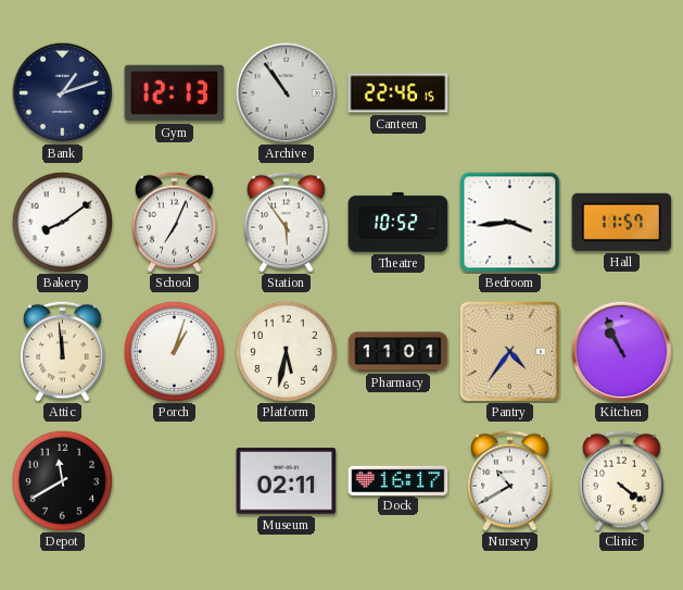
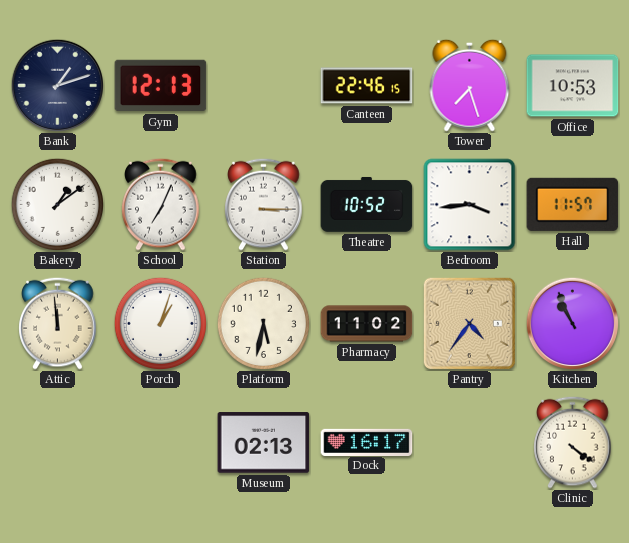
Archive: 10:54 -> none
Tower: none -> 7:27
Office: none -> 10:53
Bakery: 8:09 -> 1:09
Station: 5:54 -> 3:15
Pharmacy: 11:01 -> 11:02
Depot: 11:40 -> none
Museum: 02:11 -> 02:13
Nursery: 10:40 -> none
